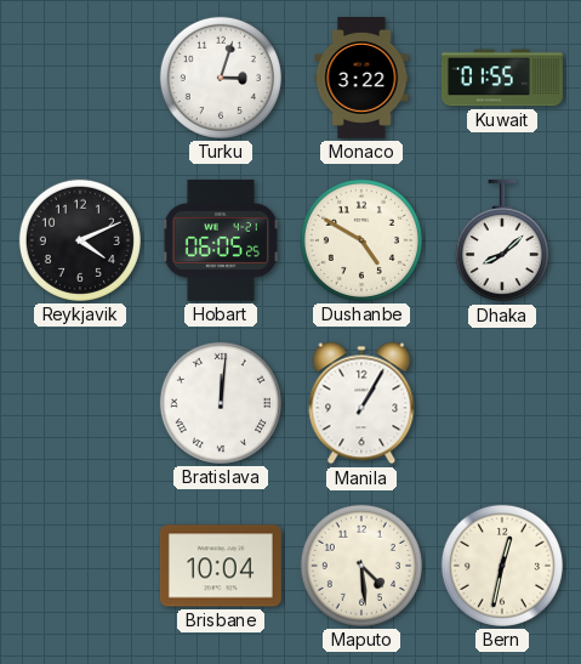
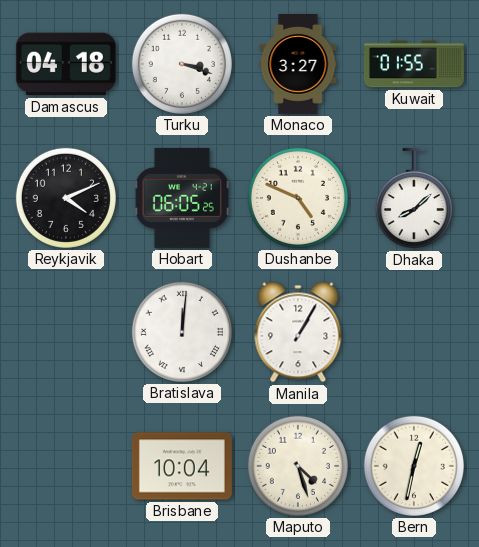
Damascus: none -> 04:18
Turku: 3:03 -> 3:18
Monaco: 3:22 -> 3:27
Dushanbe: 4:50 -> 4:49
Maputo: 4:29 -> 4:27
